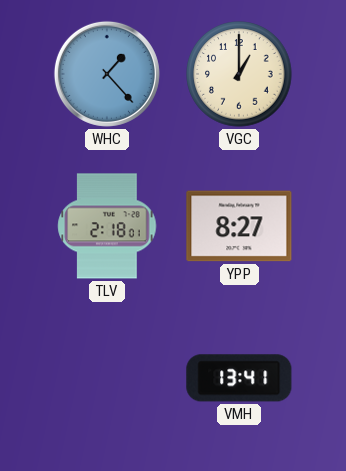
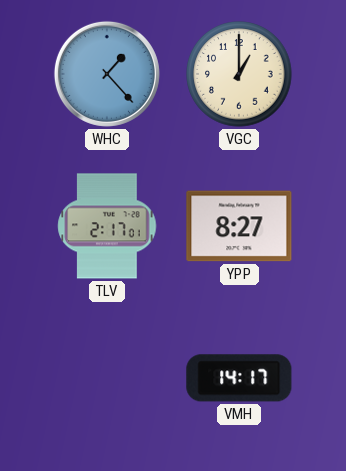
TLV: 2:18 -> 2:17
VMH: 13:41 -> 14:17
